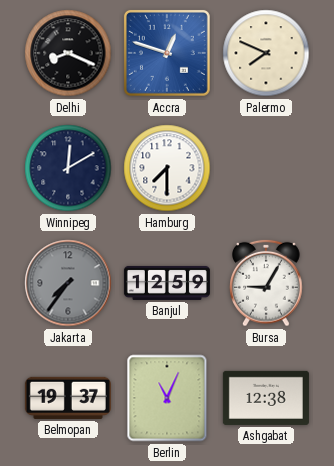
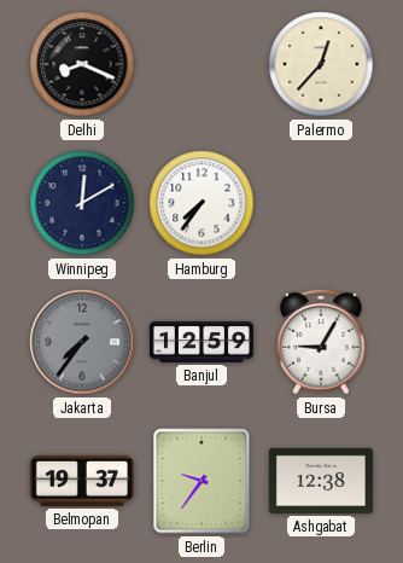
Accra: 12:48 -> none
Palermo: 7:49 -> 12:37
Hamburg: 7:30 -> 7:36
Berlin: 11:04 -> 9:36
